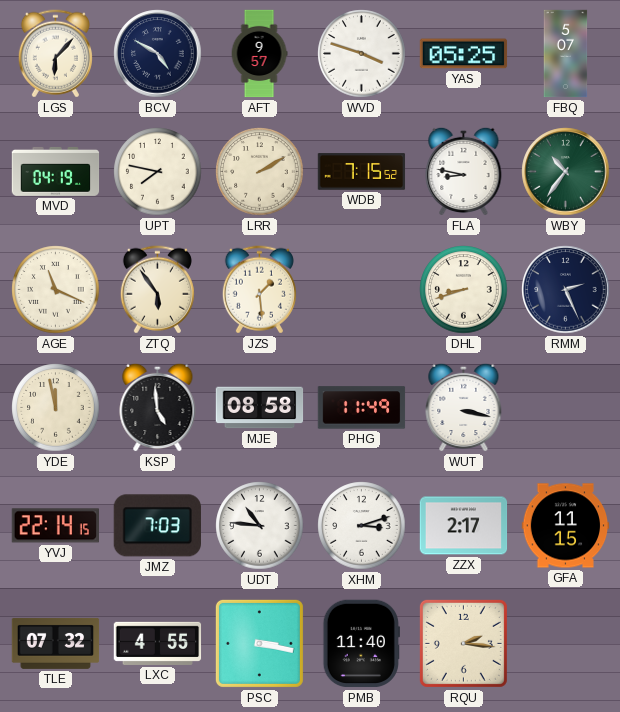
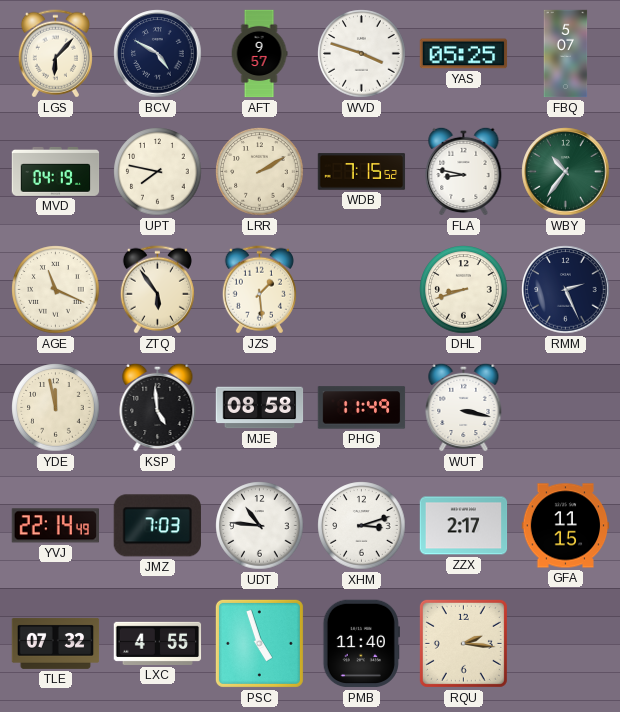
YVJ: 22:14:15 -> 22:14:49
PSC: 3:17 -> 4:57
